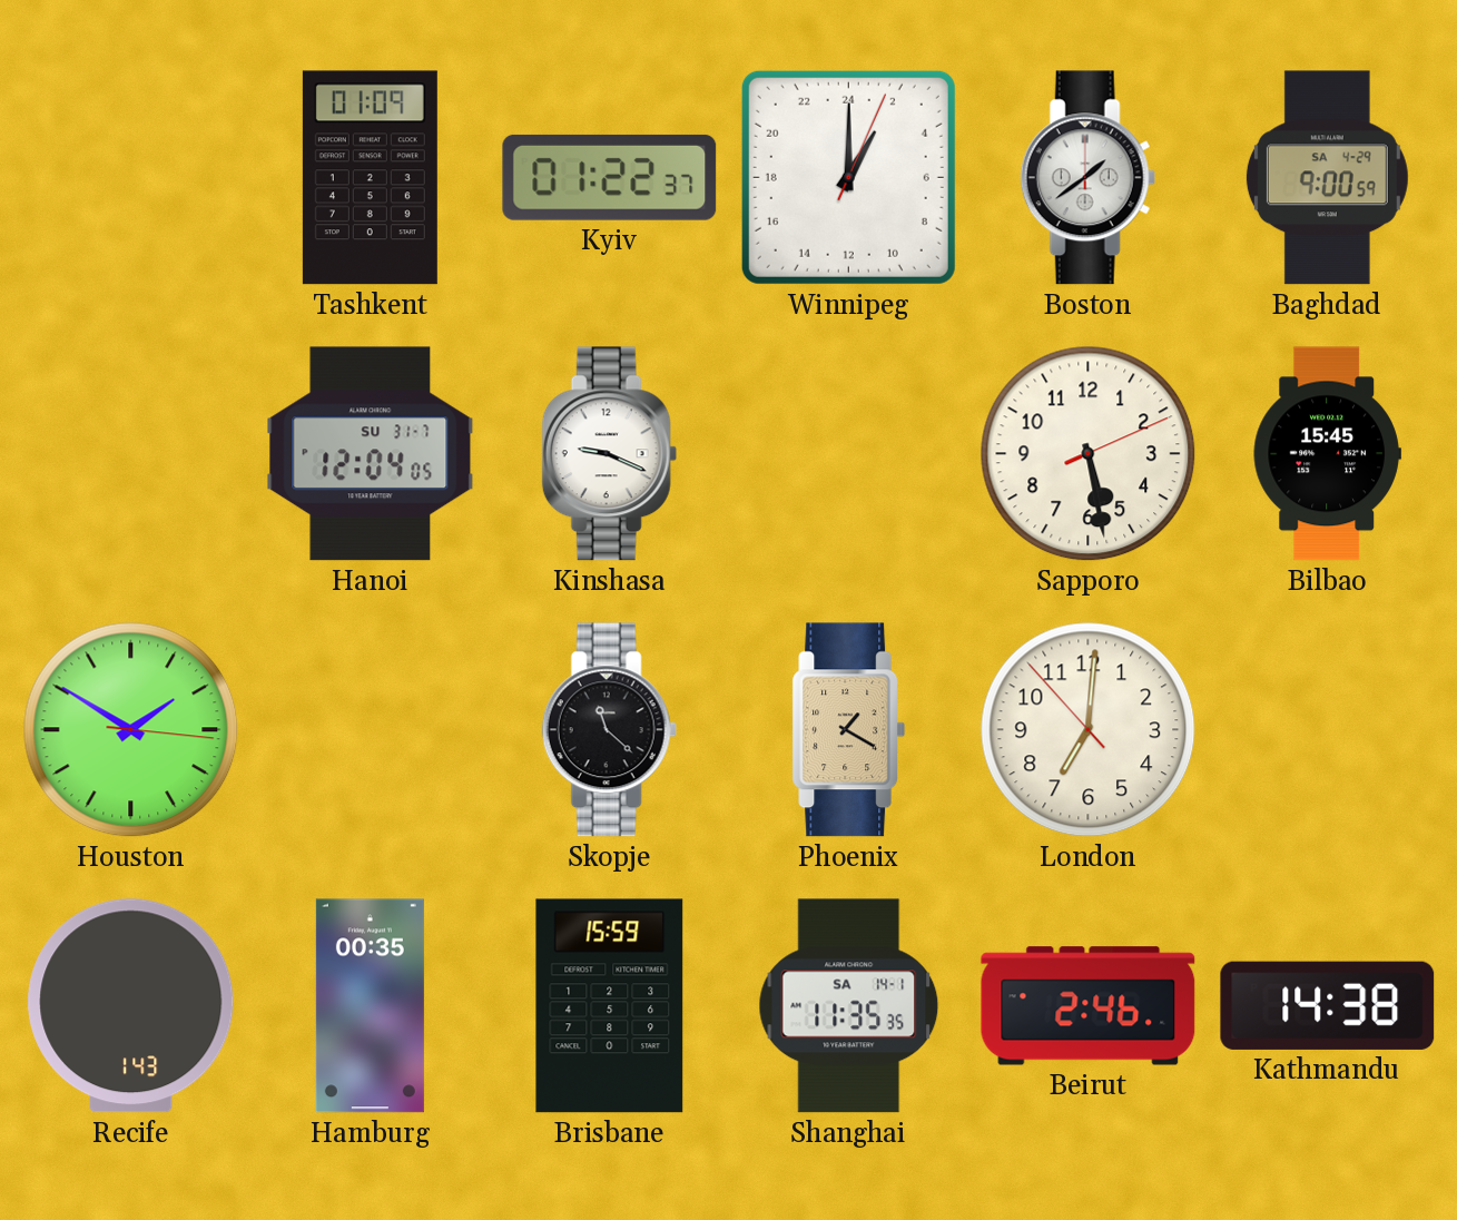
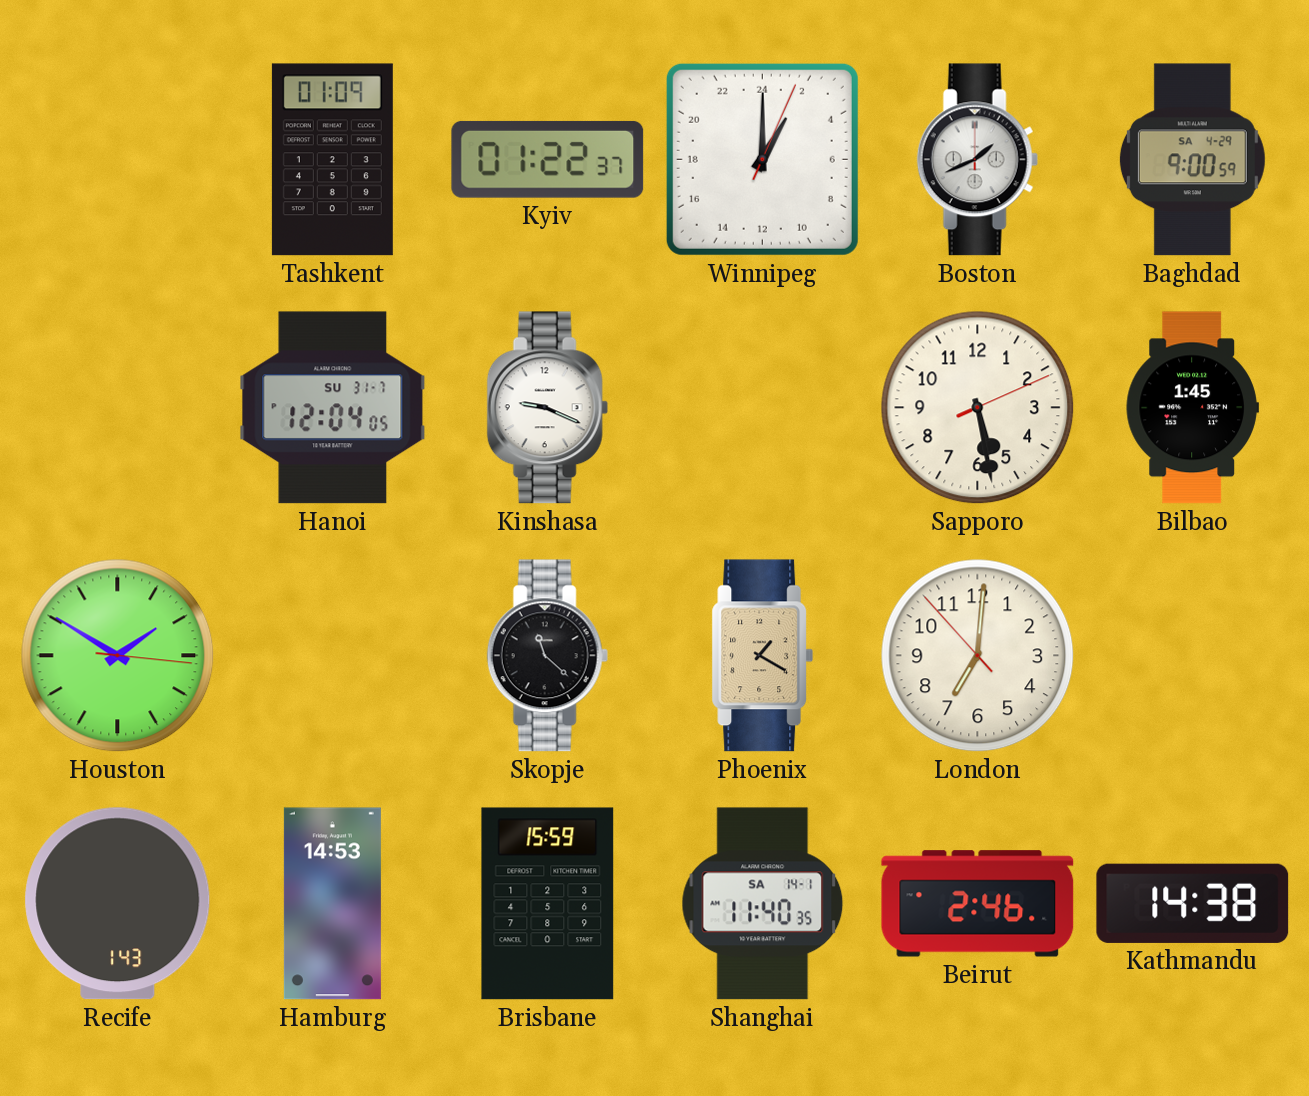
Boston: 1:39 -> 1:41
Bilbao: 15:45 -> 1:45
Hamburg: 00:35 -> 14:53
Shanghai: 11:35 -> 11:40
